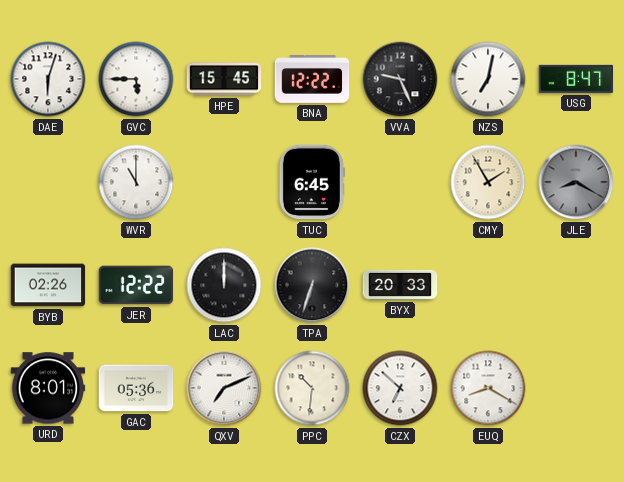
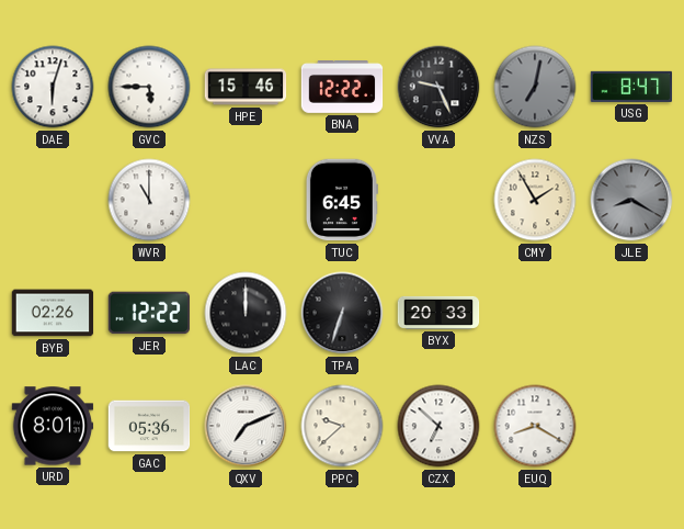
HPE: 15:45 -> 15:46
NZS dial: white -> grey
PPC: 10:31 -> 9:38
